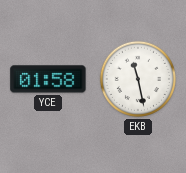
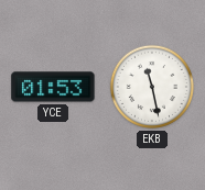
YCE: 01:58 -> 01:53
